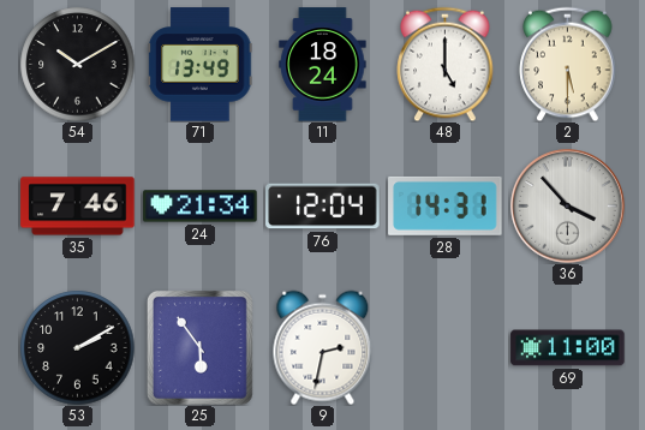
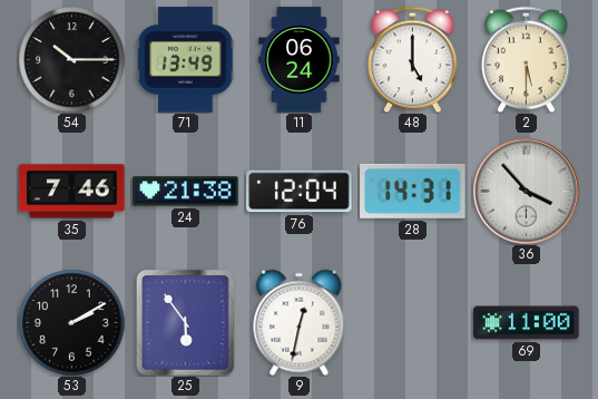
54: 10:10 -> 10:15
11: 18:24 -> 06:24
24: 21:34 -> 21:38
9: 2:32 -> 12:32
